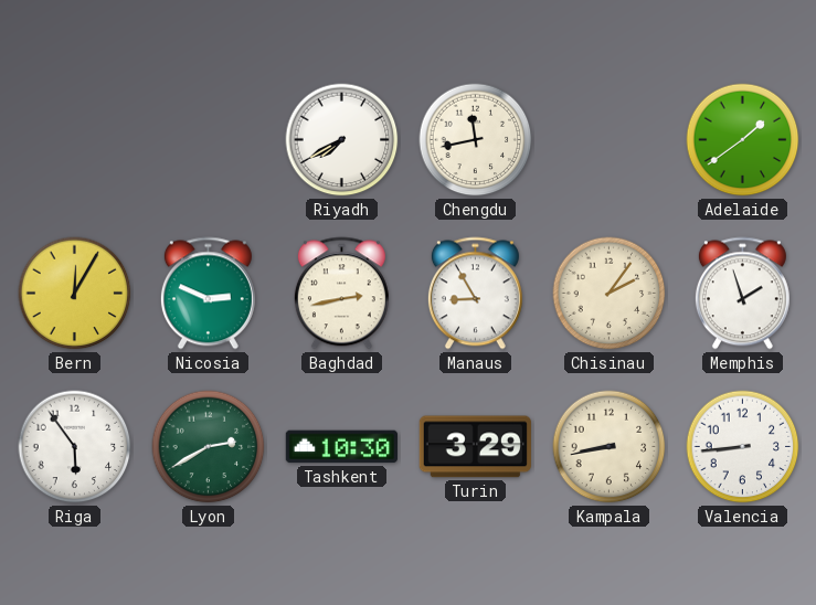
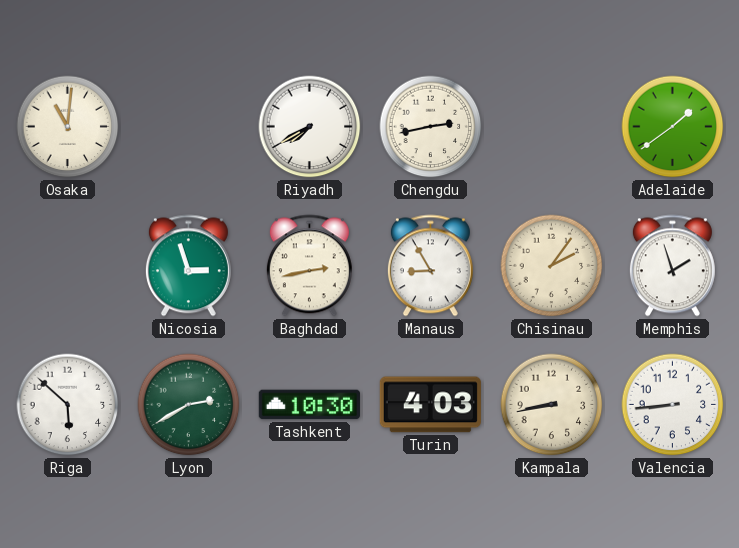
Osaka: none -> 11:01
Chengdu: 11:43 -> 2:43
Bern: 12:05 -> none
Nicosia: 2:49 -> 2:57
Riga: 5:54 -> 5:52
Turin: 3:29 -> 4:03
